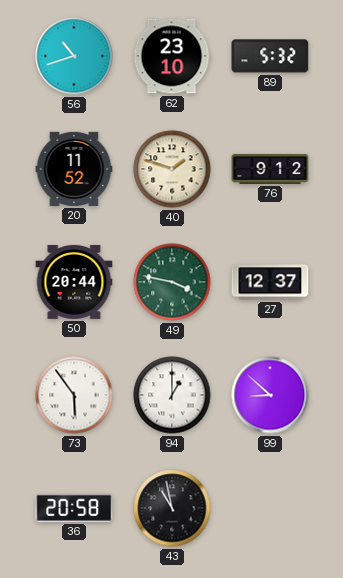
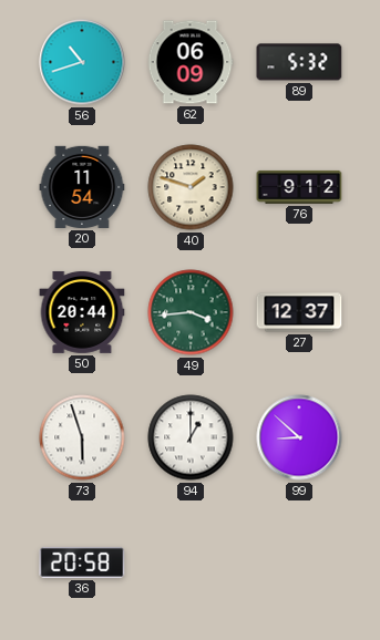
62: 23:10 -> 06:09
20: 11:52 -> 11:54
49: 3:47 -> 3:44
73: 5:54 -> 5:57
43: 10:58 -> none
